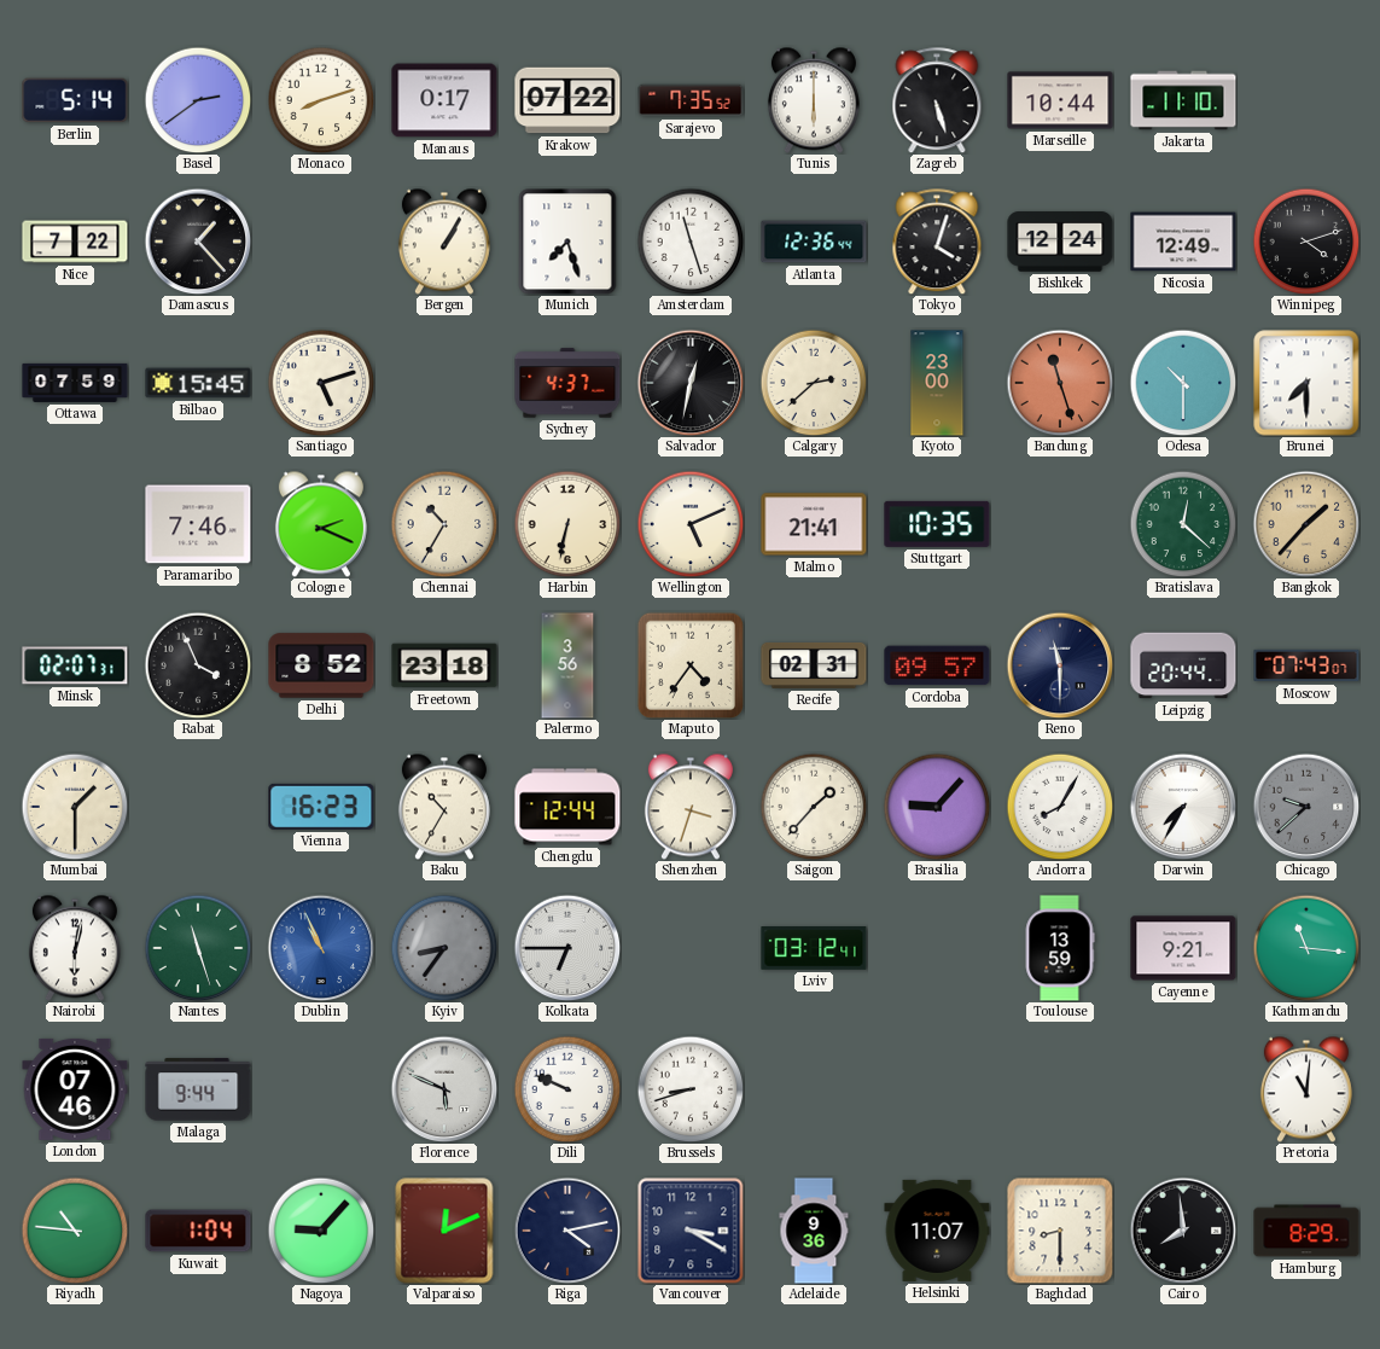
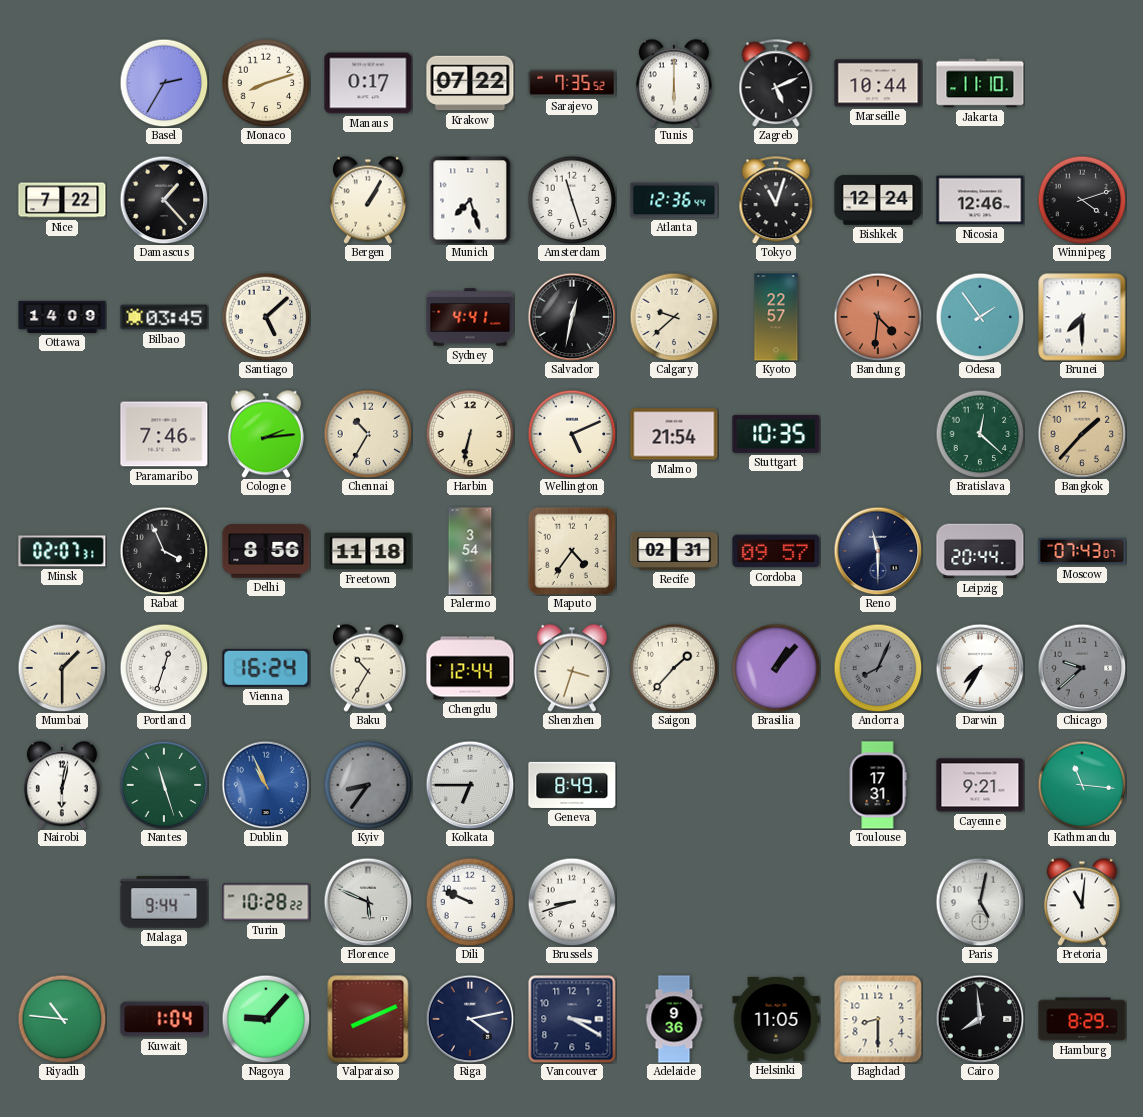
Berlin: 5:14 -> none
Basel: 2:39 -> 2:35
Zagreb: 5:27 -> 5:11
Tokyo: 4:03 -> 11:03
Nicosia: 12:49 -> 12:46
Ottawa: 07:59 -> 14:09
Bilbao: 15:45 -> 03:45
Santiago: 5:12 -> 5:08
Sydney: 4:37 -> 4:41
Calgary: 2:38 -> 9:38
Kyoto: 23:00 -> 22:57
Bandung: 11:27 -> 4:31
Odesa: 10:30 -> 1:54
Cologne: 2:19 -> 2:14
Malmo: 21:41 -> 21:54
Delhi: 8:52 -> 8:56
Freetown: 23:18 -> 11:18
Palermo: 3:56 -> 3:54
Portland: none -> 12:33
Vienna: 16:23 -> 16:24
Brasilia: 9:07 -> 1:07
Andorra: 8:05 -> 8:04
Andorra dial: white -> grey
Geneva: none -> 8:49
Lviv: 03:12 -> none
Toulouse: 13:59 -> 17:31
London: 07:46 -> none
Turin: none -> 10:28
Paris: none -> 5:02
Valparaiso: 12:11 -> 8:11
Helsinki: 11:07 -> 11:05
